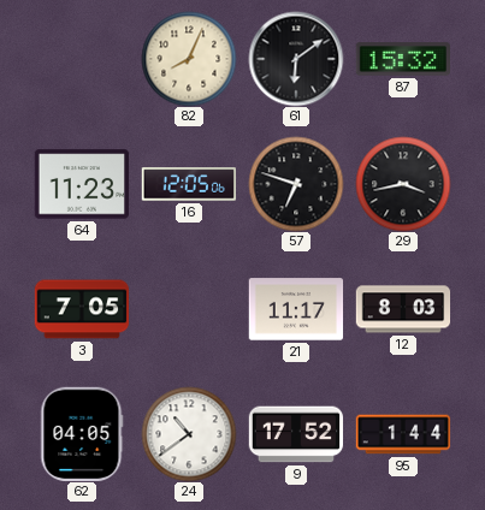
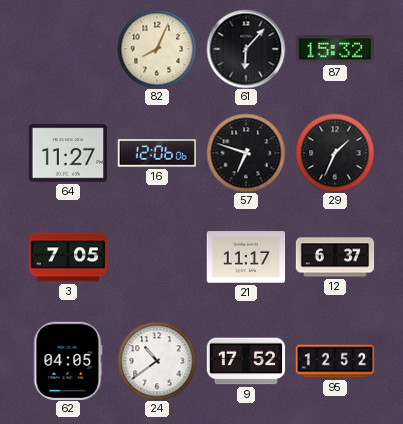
61: 6:09 -> 6:07
64: 11:23 -> 11:27
16: 12:05 -> 12:06
29: 3:43 -> 1:34
12: 8:03 -> 6:37
95: 1:44 -> 12:52
